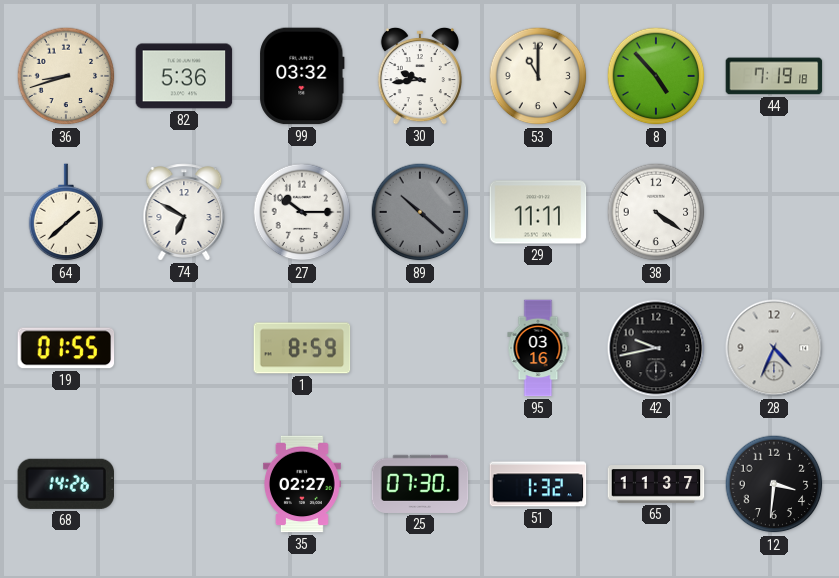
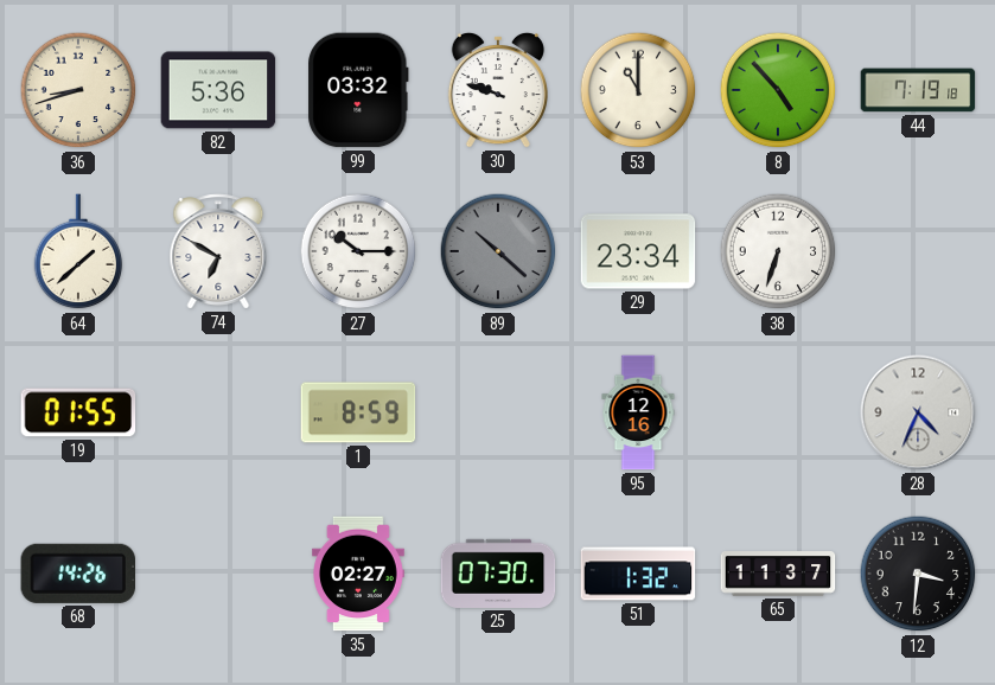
30: 9:44 -> 9:48
29: 11:11 -> 23:34
38: 4:21 -> 6:33
95: 03:16 -> 12:16
42: 9:43 -> none
